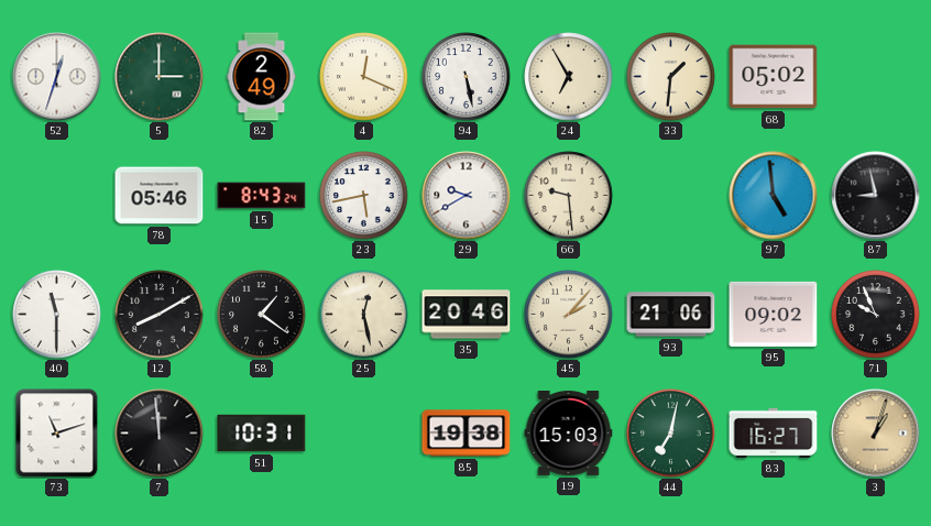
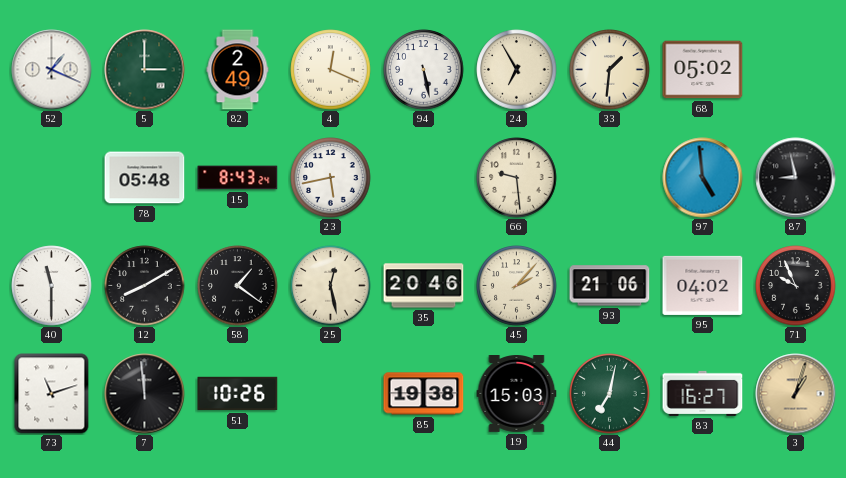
52: 12:33 -> 1:19
78: 05:46 -> 05:48
29: 9:40 -> none
95: 09:02 -> 04:02
51: 10:31 -> 10:26
